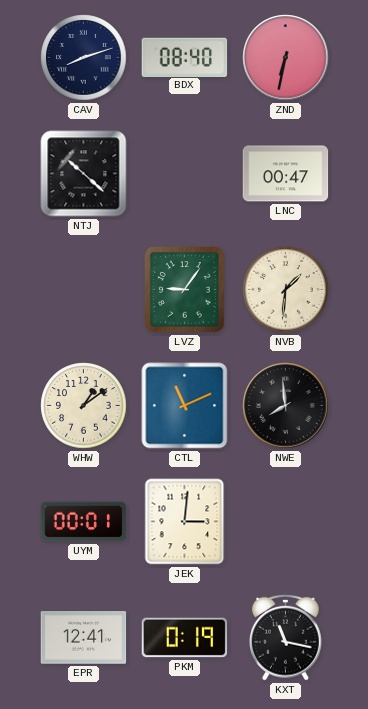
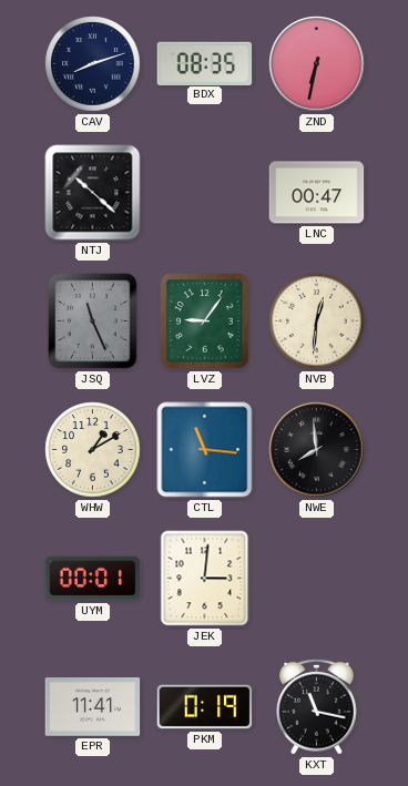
BDX: 08:40 -> 08:35
JSQ: none -> 11:26
NVB: 1:31 -> 12:31
WHW: 1:09 -> 1:10
CTL: 11:11 -> 11:16
EPR: 12:41 -> 11:41
